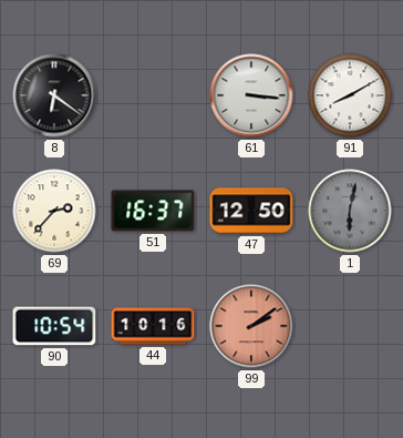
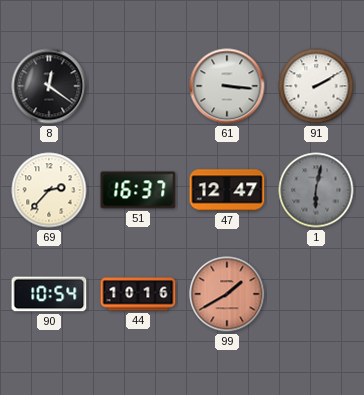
8: 6:21 -> 12:21
91: 8:10 -> 2:10
47: 12:50 -> 12:47
99: 2:09 -> 1:40
